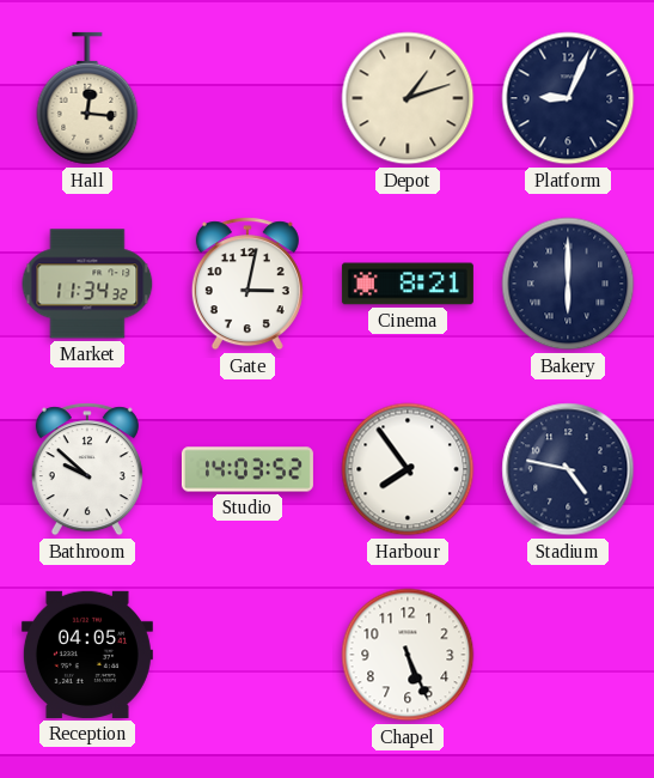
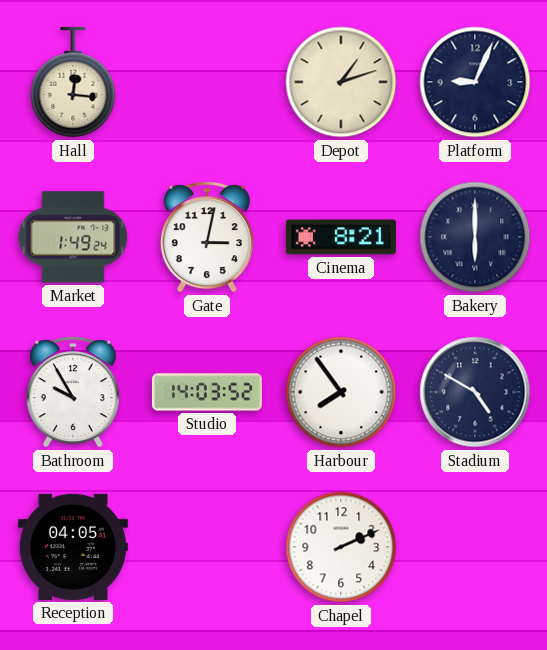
Market: 11:34 -> 1:49
Bathroom: 9:52 -> 9:55
Stadium: 4:47 -> 4:50
Chapel: 5:26 -> 2:11
